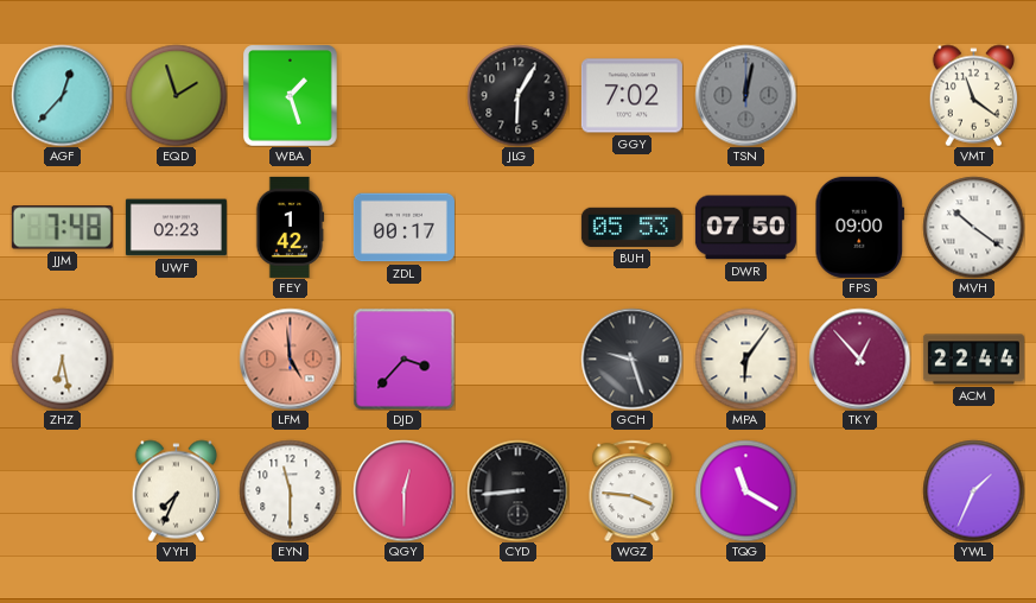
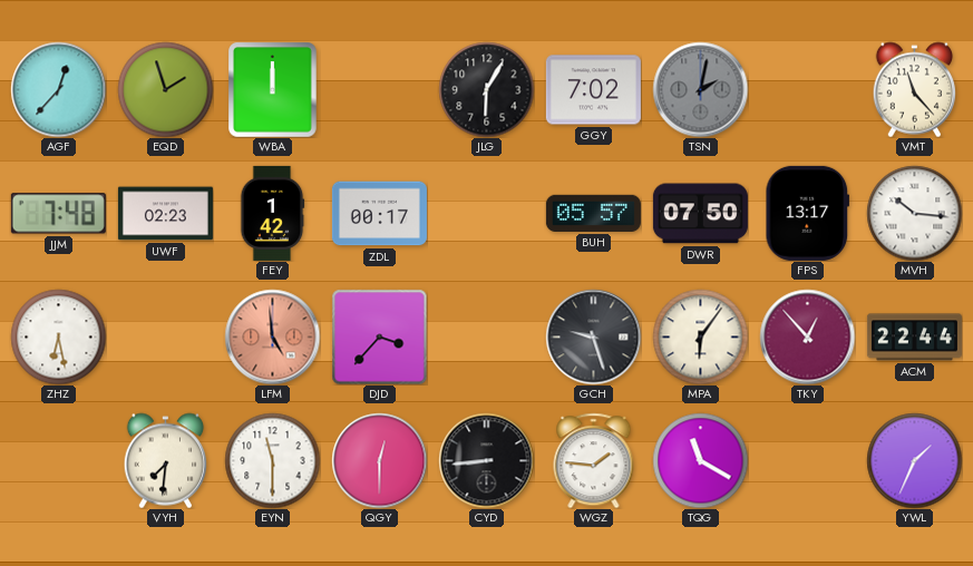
WBA: 1:27 -> 12:00
TSN: 12:02 -> 2:02
VMT: 11:21 -> 11:23
BUH: 05:53 -> 05:57
FPS: 09:00 -> 13:17
MVH: 10:21 -> 10:16
VYH: 7:34 -> 7:31
WGZ: 3:46 -> 1:46
